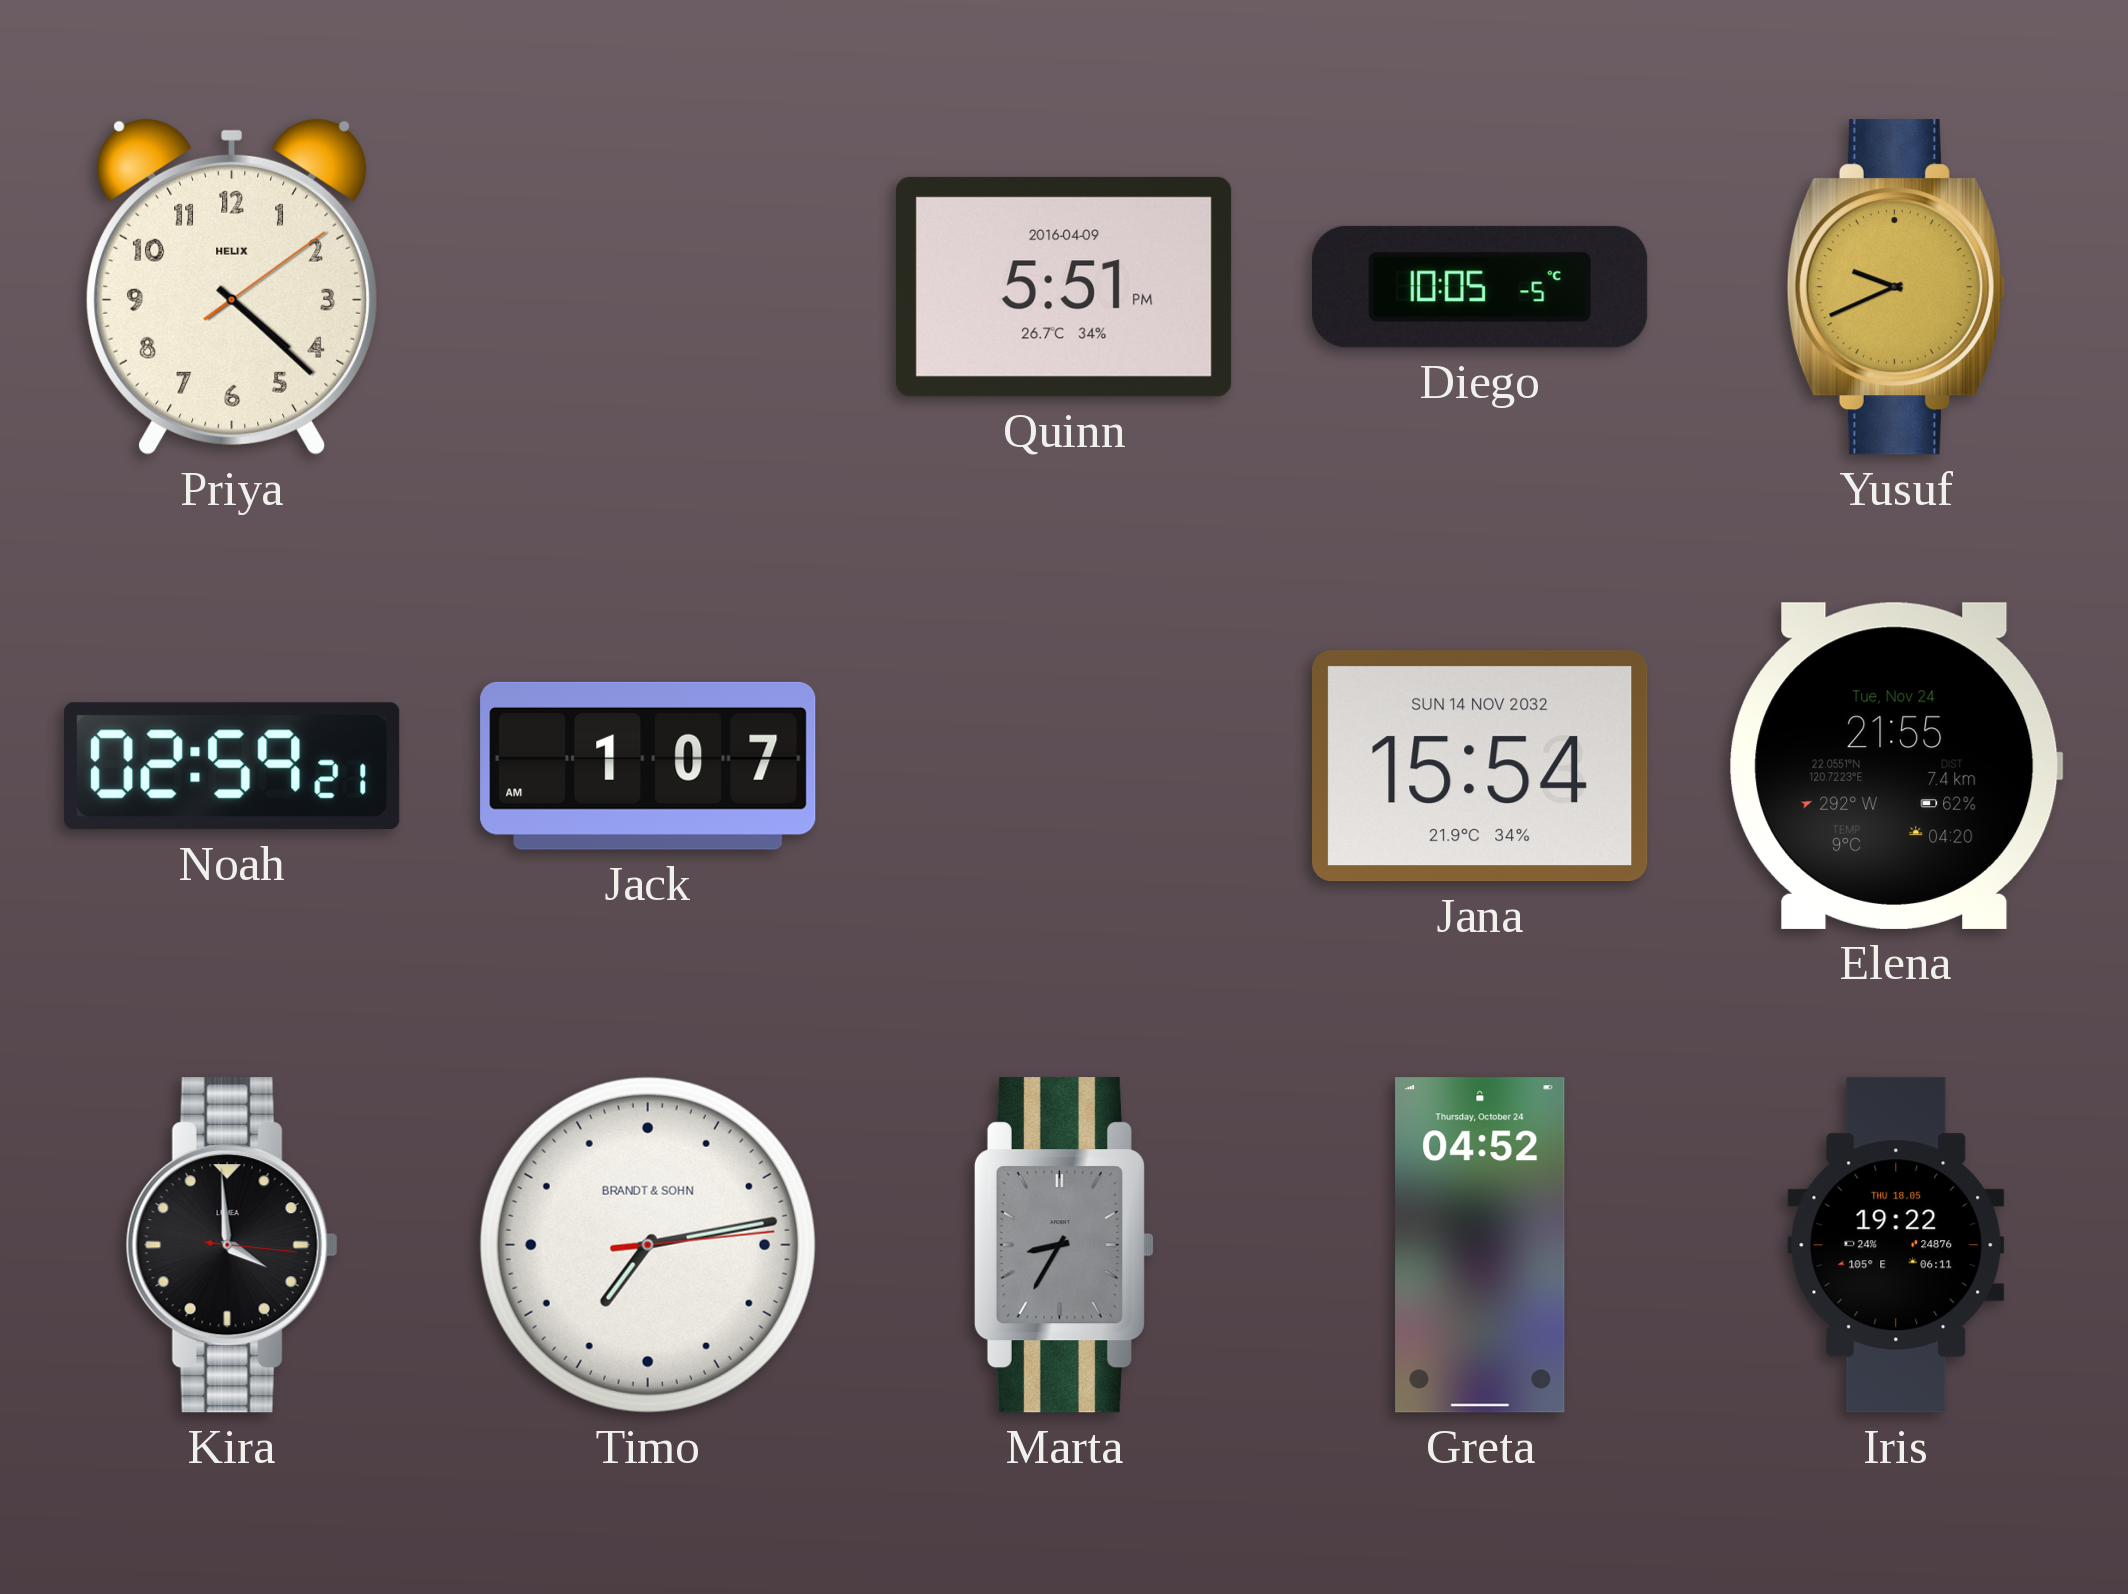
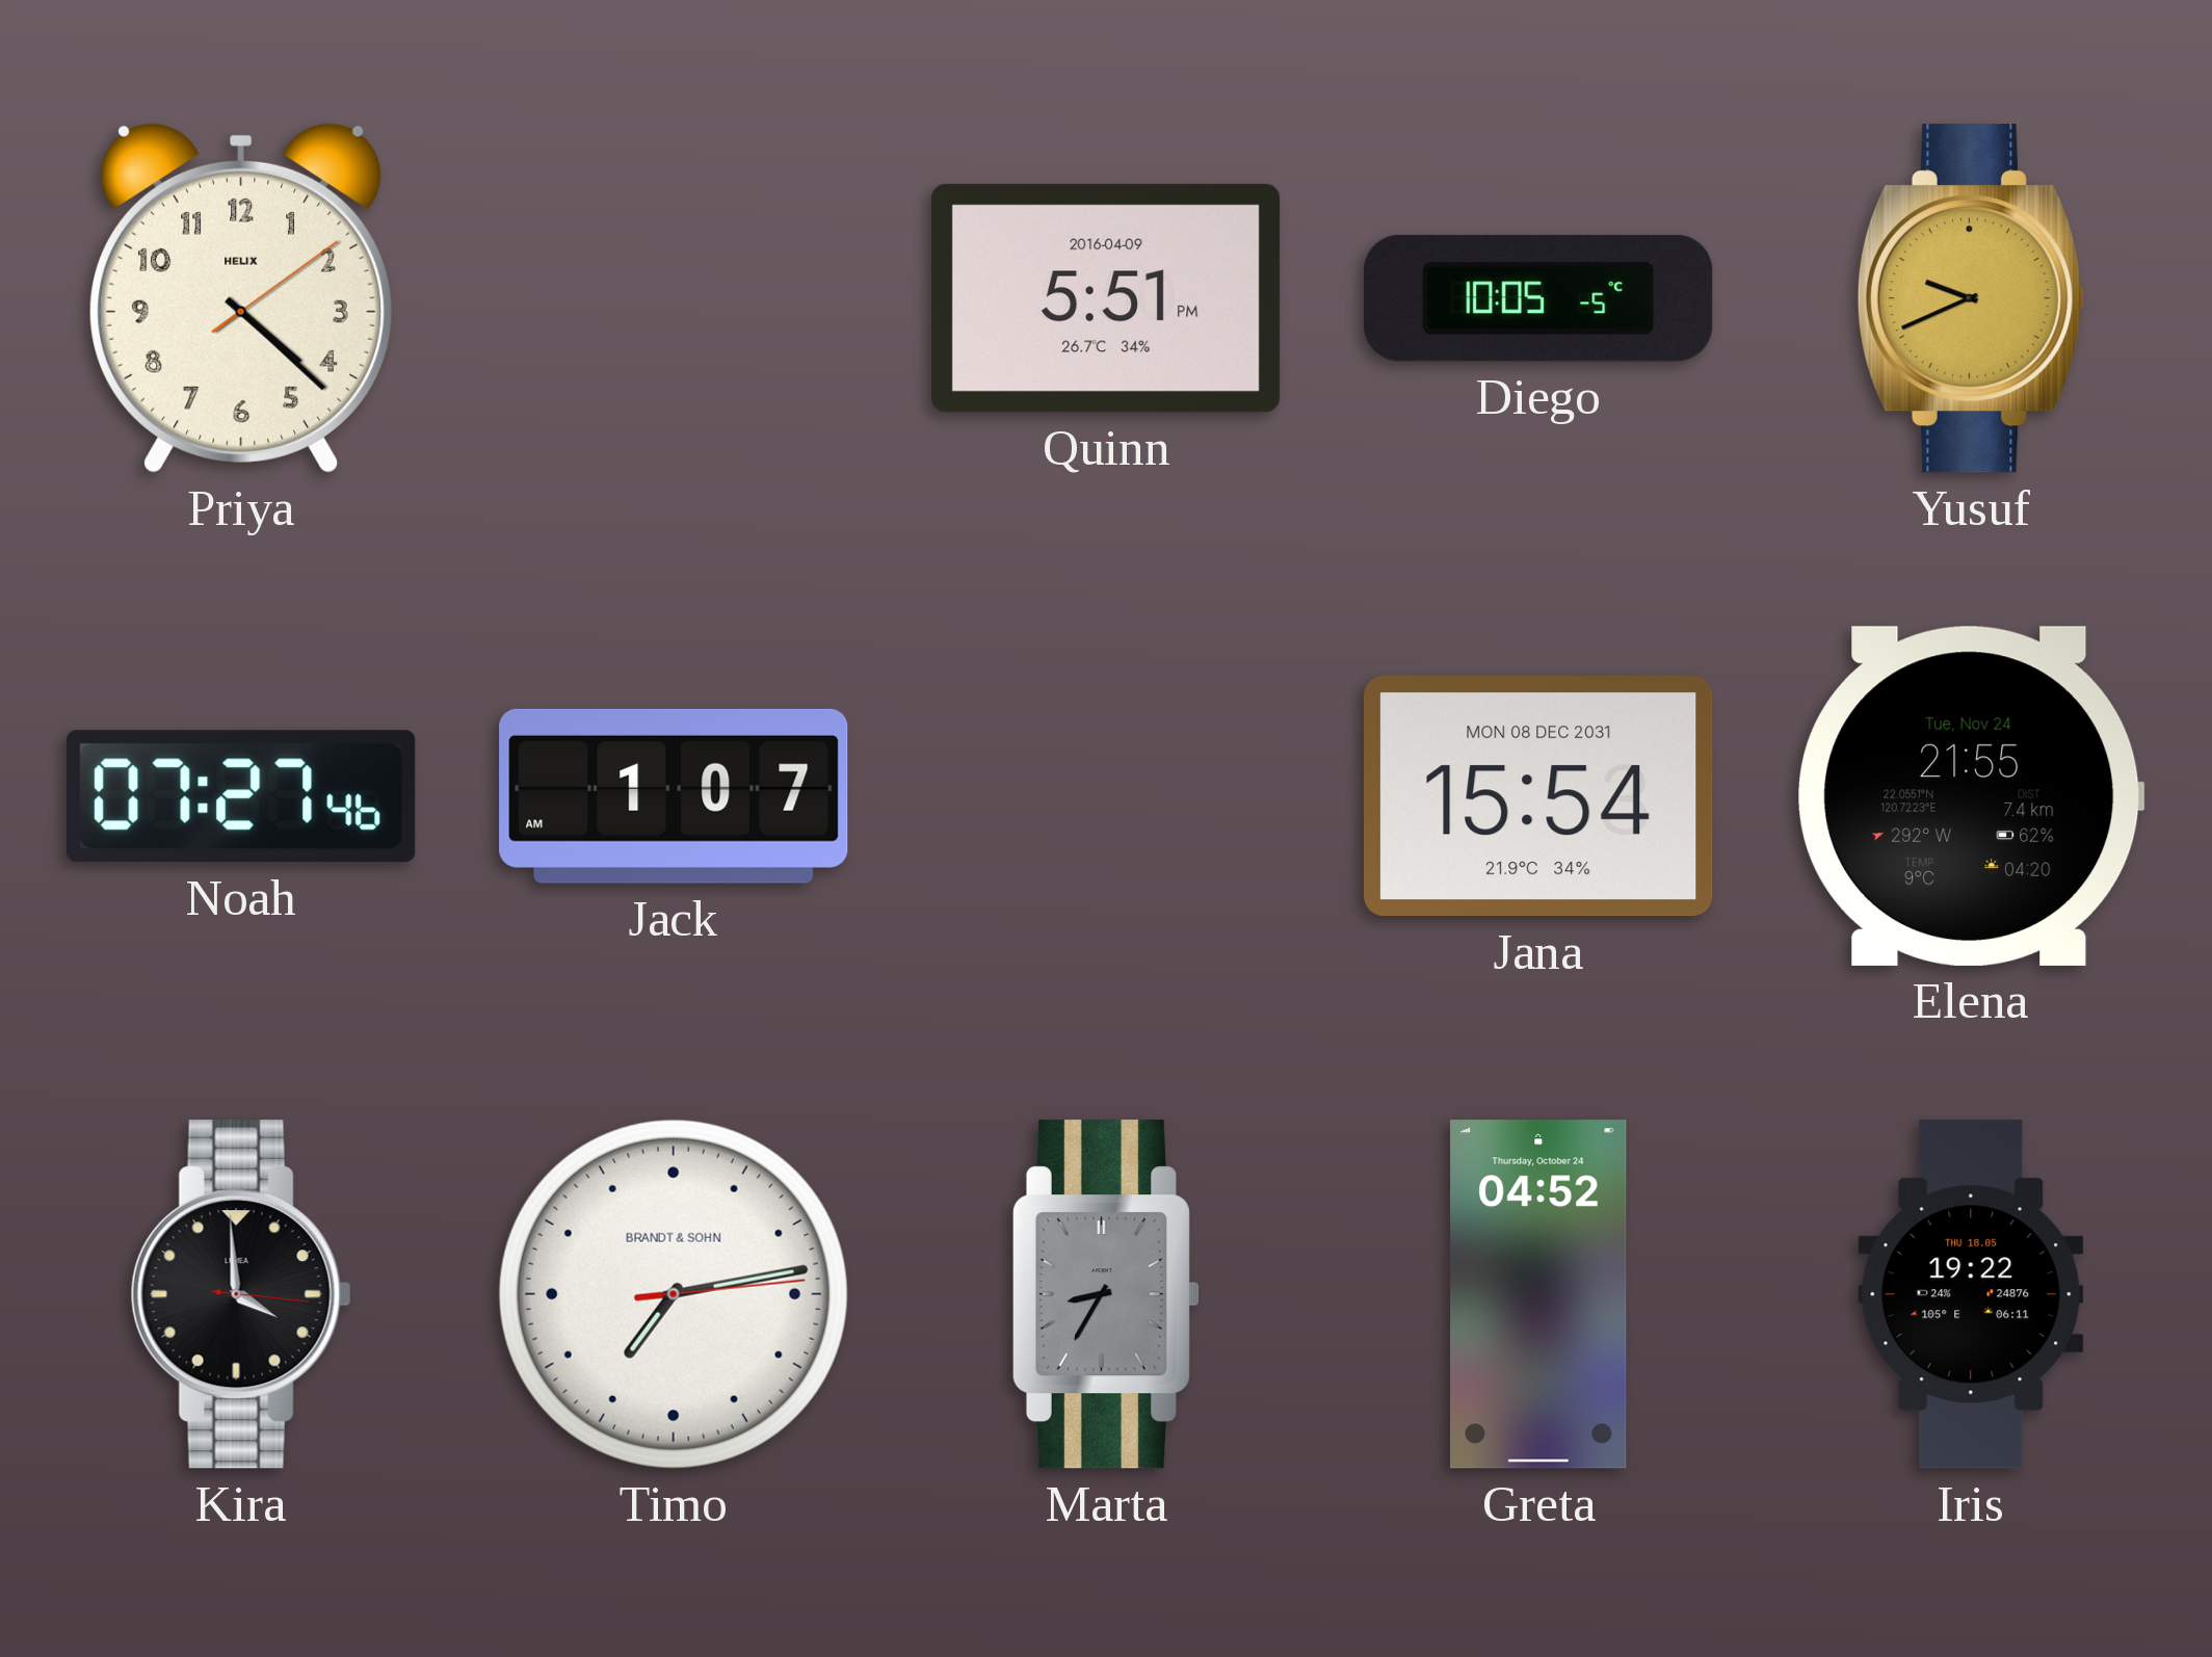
Noah: 02:59 -> 07:27
Jana date: SUN 14 NOV 2032 -> MON 08 DEC 2031
